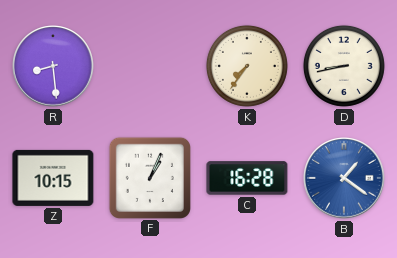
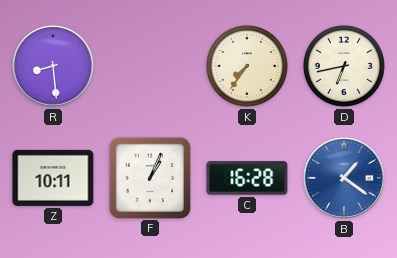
D: 8:43 -> 6:43
Z: 10:15 -> 10:11
